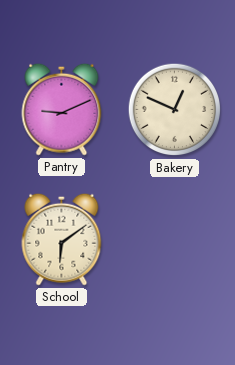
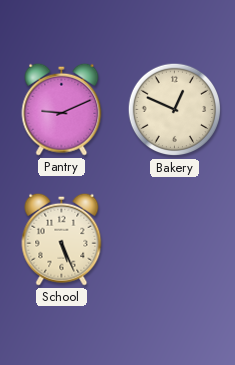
School: 6:09 -> 5:26
